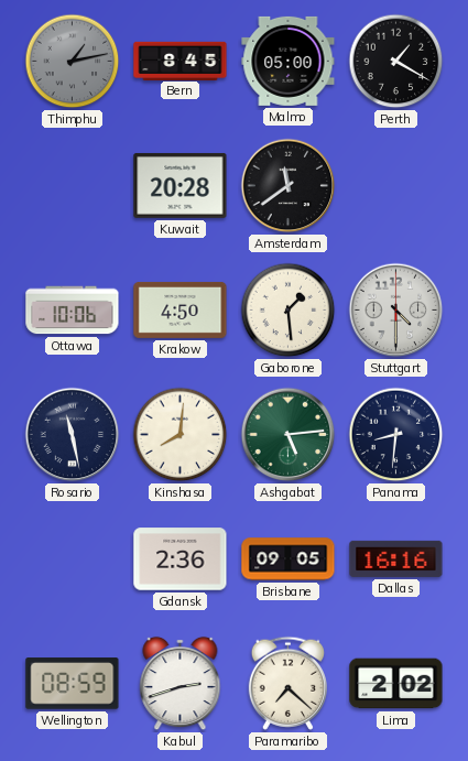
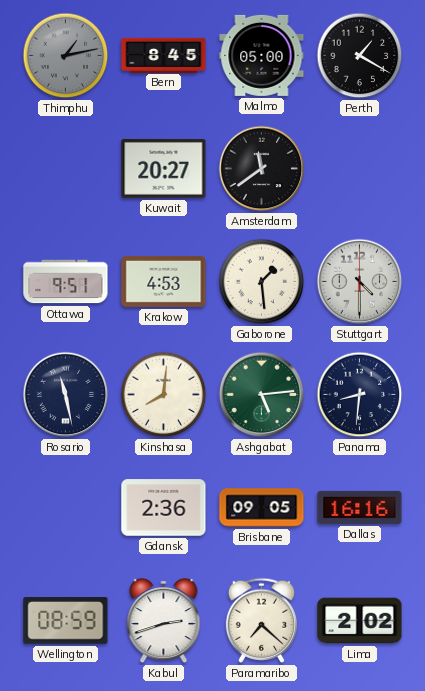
Kuwait: 20:28 -> 20:27
Ottawa: 10:06 -> 9:51
Krakow: 4:50 -> 4:53
